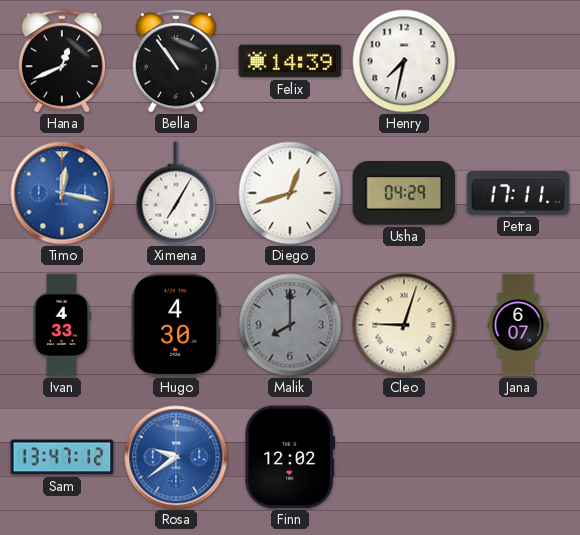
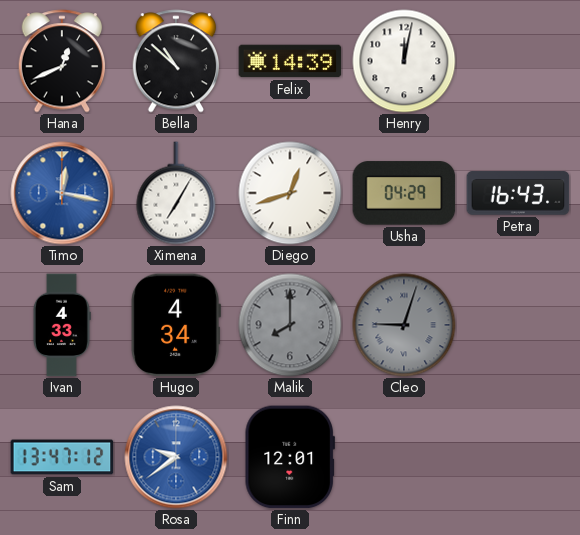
Bella: 10:54 -> 10:52
Henry: 7:32 -> 12:02
Petra: 17:11 -> 16:43
Hugo: 4:30 -> 4:34
Cleo dial: cream -> grey
Jana: 6:07 -> none
Finn: 12:02 -> 12:01
